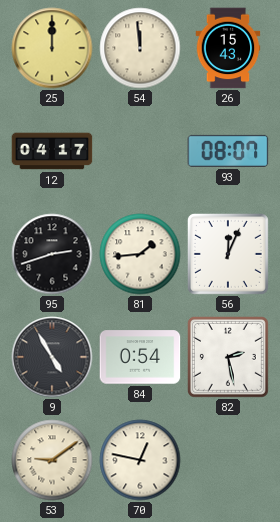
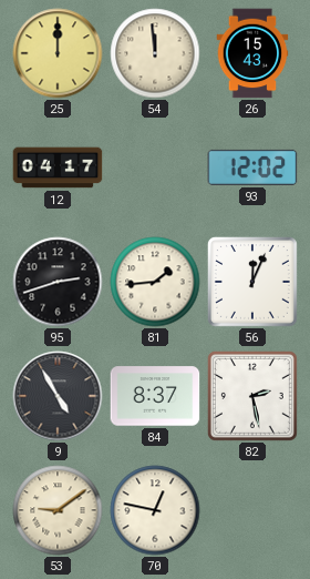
93: 08:07 -> 12:02
84: 0:54 -> 8:37
